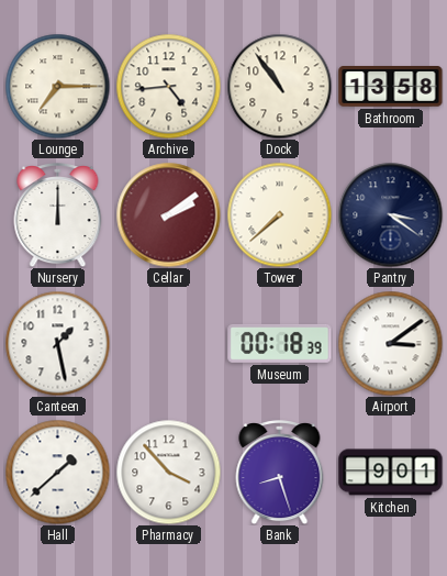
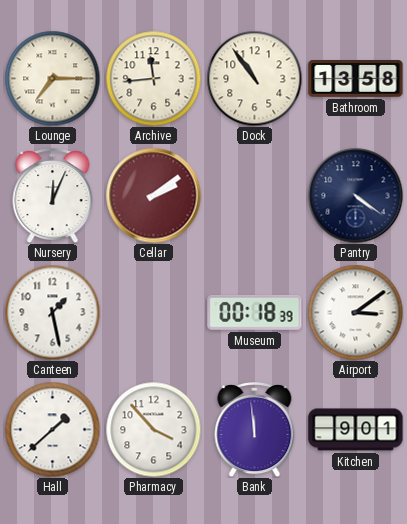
Archive: 4:44 -> 11:44
Nursery: 12:00 -> 12:04
Tower: 7:38 -> none
Pantry: 3:21 -> 4:21
Bank: 8:27 -> 11:59
